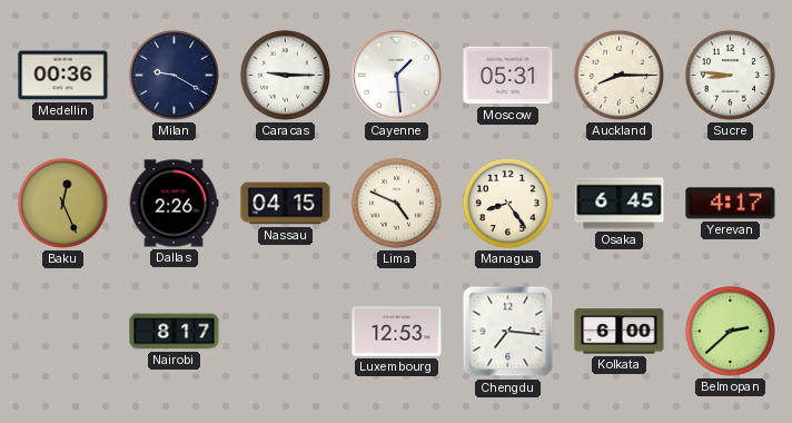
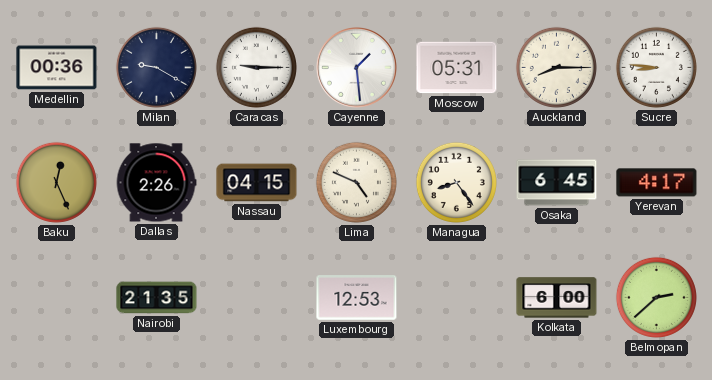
Nairobi: 8:17 -> 21:35
Chengdu: 7:16 -> none
